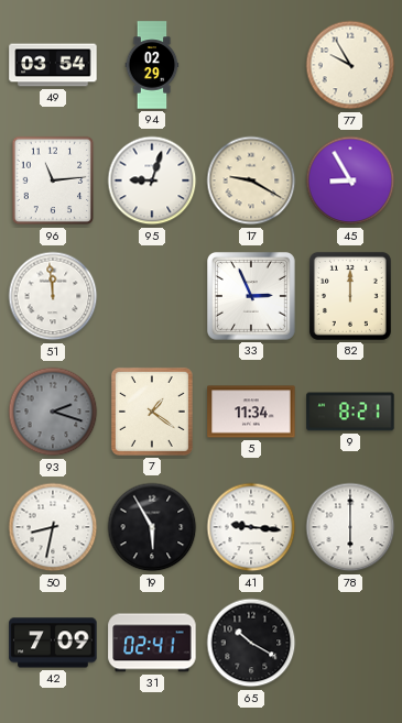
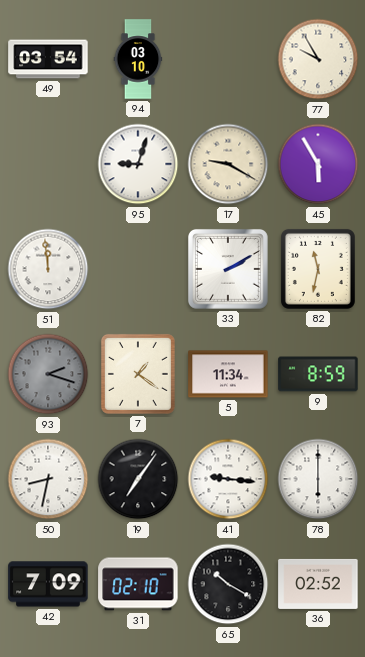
94: 02:29 -> 03:10
96: 11:14 -> none
45: 8:55 -> 5:55
33: 2:56 -> 2:10
82: 12:00 -> 11:32
9: 8:21 -> 8:59
19: 5:55 -> 7:06
31: 02:41 -> 02:10
36: none -> 02:52
